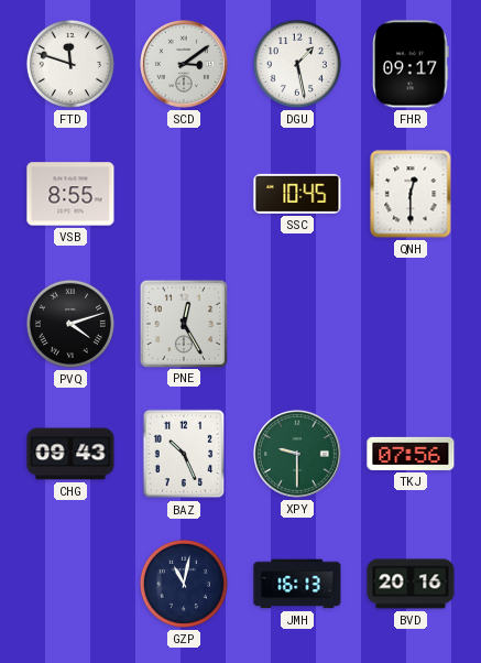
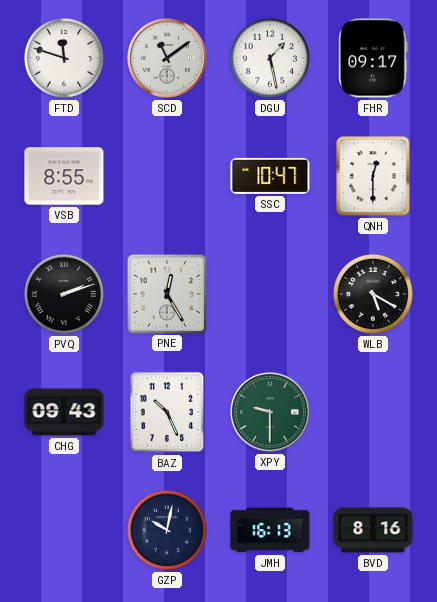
SCD: 3:09 -> 11:09
SSC: 10:45 -> 10:47
PVQ: 4:12 -> 2:12
WLB: none -> 5:20
TKJ: 07:56 -> none
GZP: 11:02 -> 10:02
BVD: 20:16 -> 8:16
